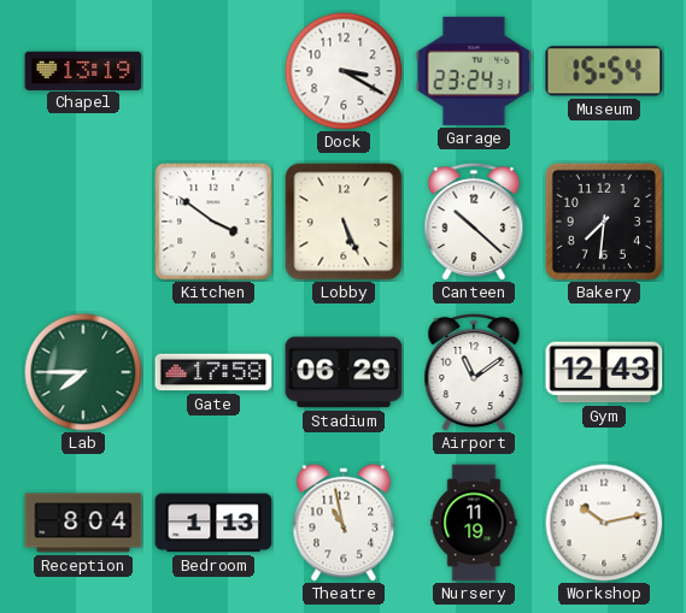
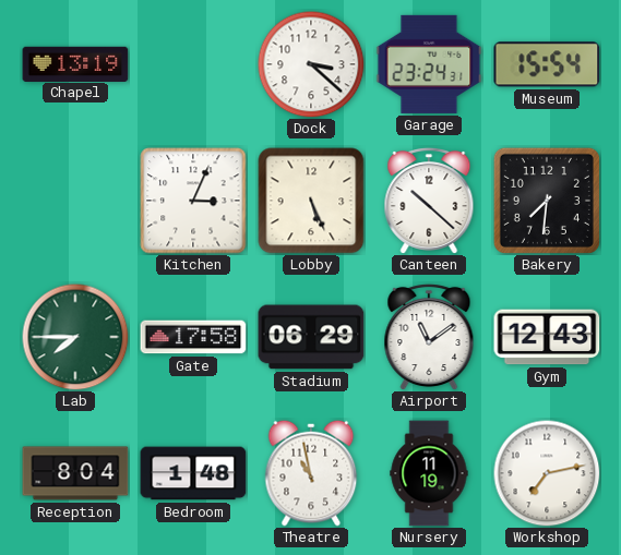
Dock: 3:20 -> 3:22
Kitchen: 3:51 -> 3:04
Bedroom: 1:13 -> 1:48
Workshop: 10:13 -> 7:13
